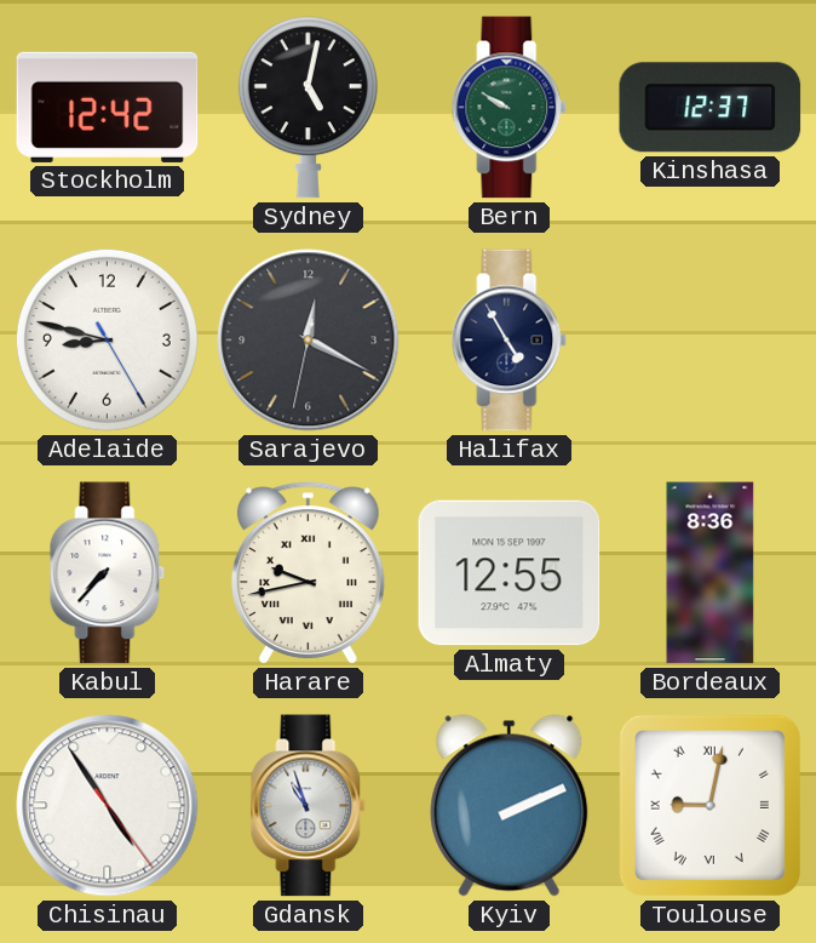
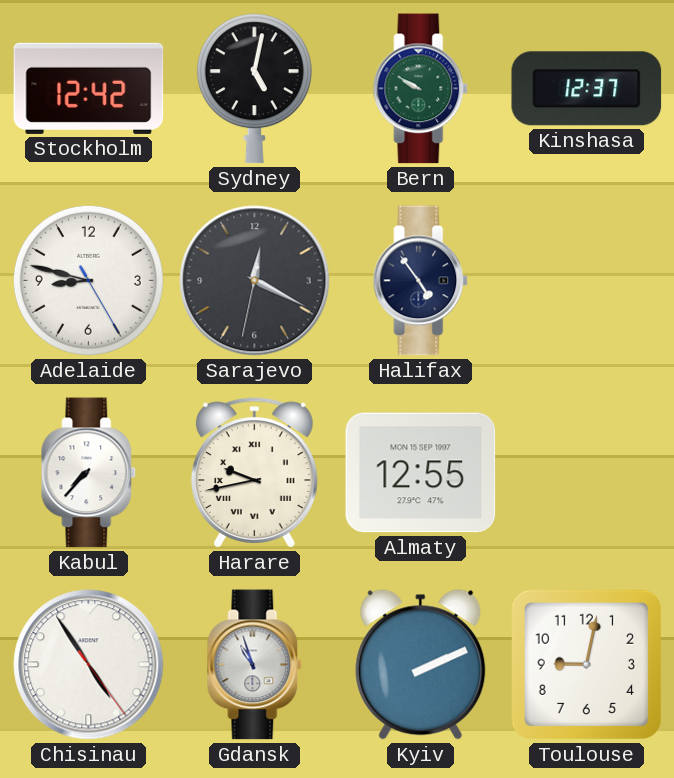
Halifax: 4:55 -> 4:54
Bordeaux: 8:36 -> none
Toulouse numerals: Roman -> Arabic
